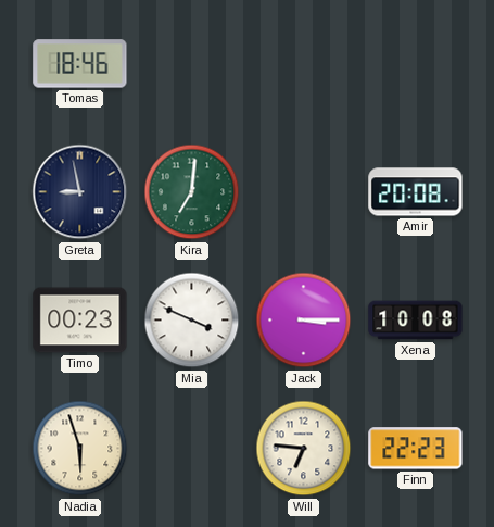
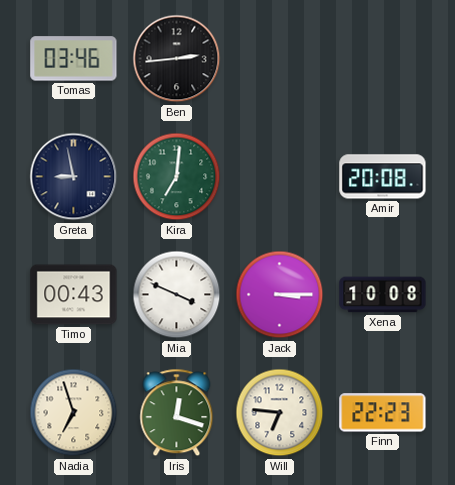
Tomas: 18:46 -> 03:46
Ben: none -> 2:44
Timo: 00:23 -> 00:43
Nadia: 5:57 -> 6:57
Iris: none -> 12:18
